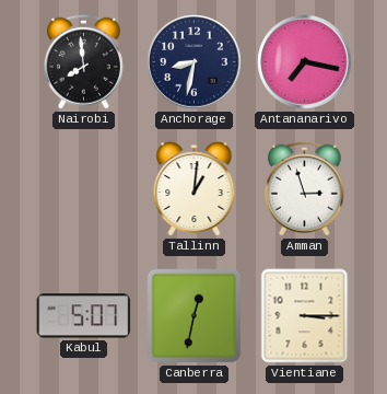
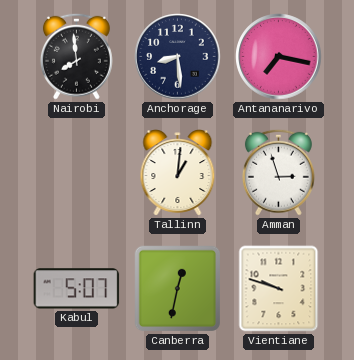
Anchorage: 8:32 -> 8:29
Vientiane: 3:15 -> 9:48
